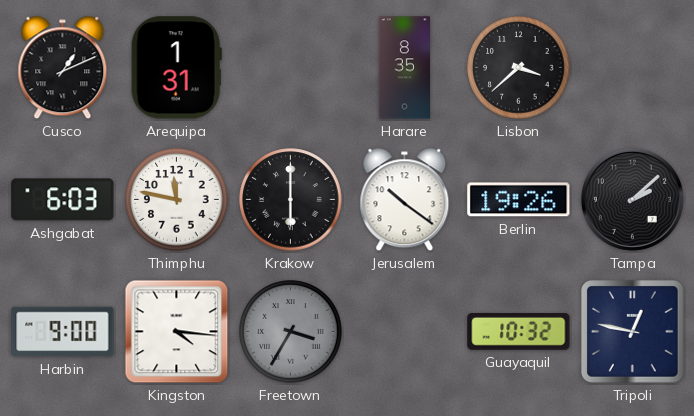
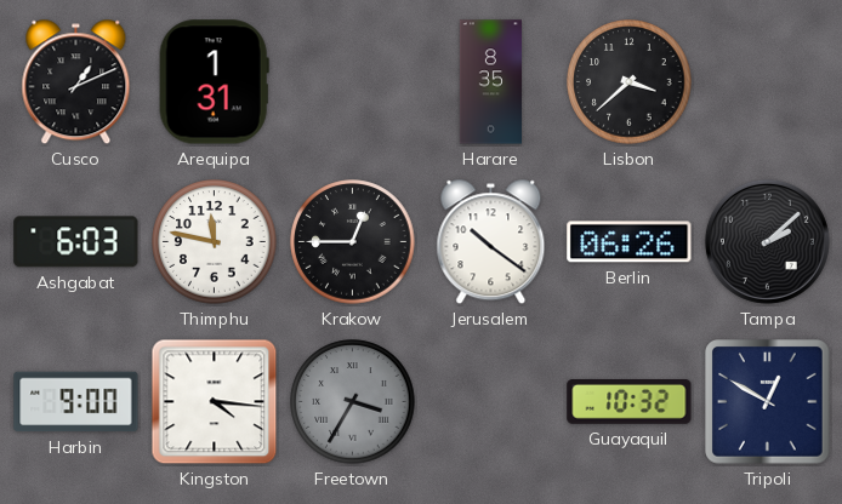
Krakow: 6:00 -> 12:45
Berlin: 19:26 -> 06:26
Tripoli: 12:47 -> 12:50
